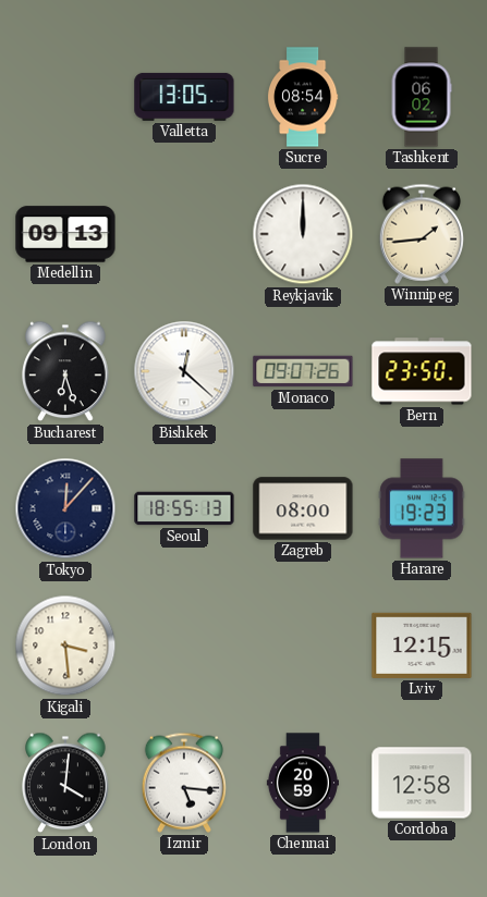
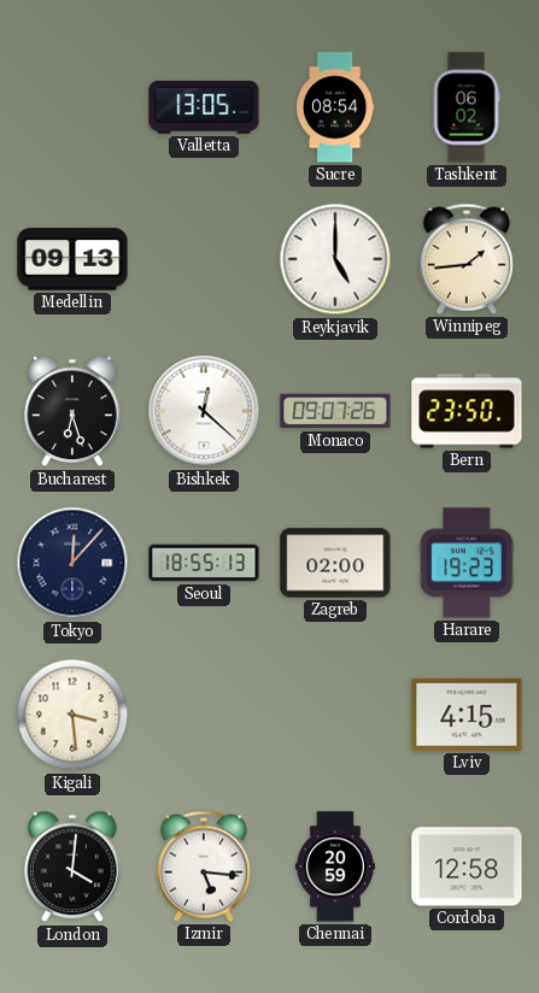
Reykjavik: 12:00 -> 5:00
Zagreb: 08:00 -> 02:00
Lviv: 12:15 -> 4:15
